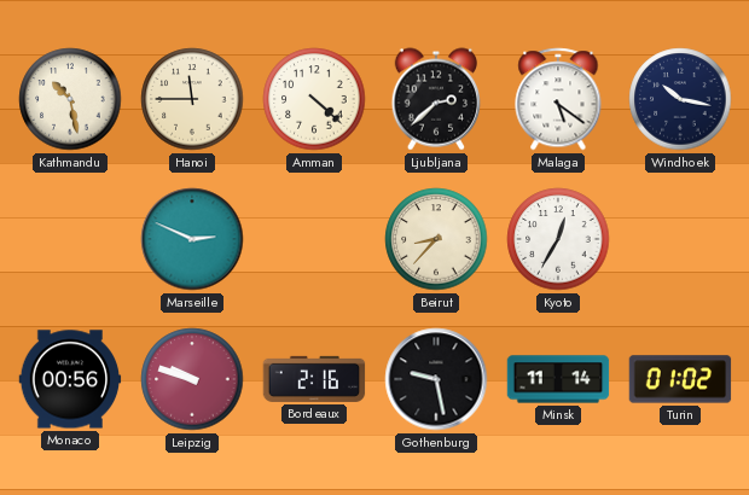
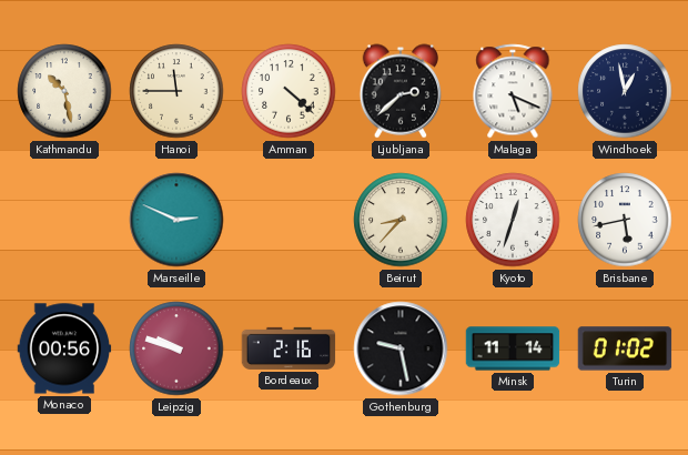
Malaga: 5:21 -> 5:19
Windhoek: 10:17 -> 12:58
Kyoto: 12:35 -> 12:33
Brisbane: none -> 5:43
